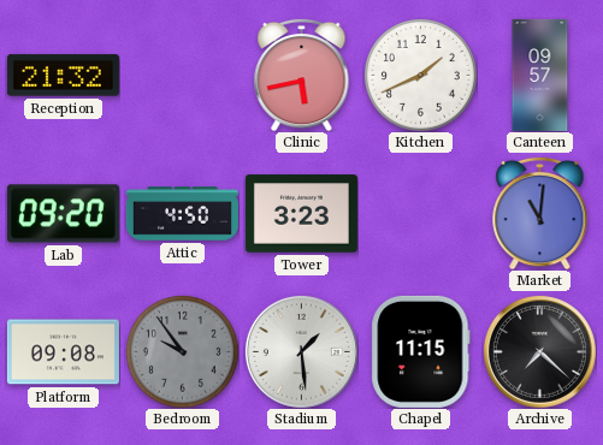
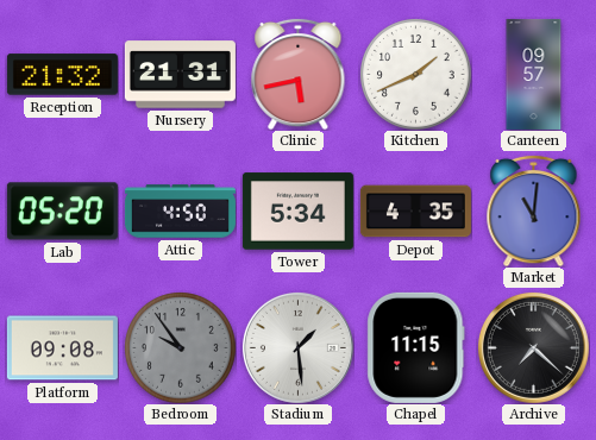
Nursery: none -> 21:31
Lab: 09:20 -> 05:20
Tower: 3:23 -> 5:34
Depot: none -> 4:35
